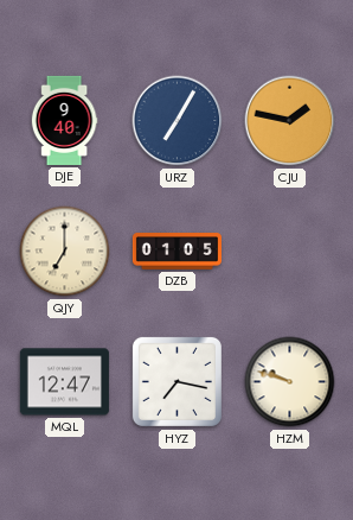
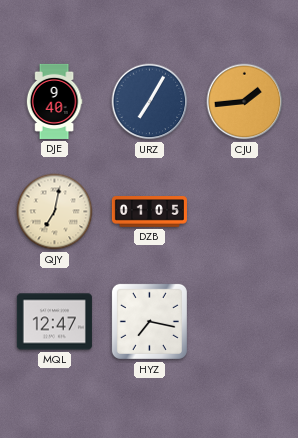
CJU: 1:47 -> 1:44
QJY: 7:00 -> 7:02
HZM: 9:48 -> none
